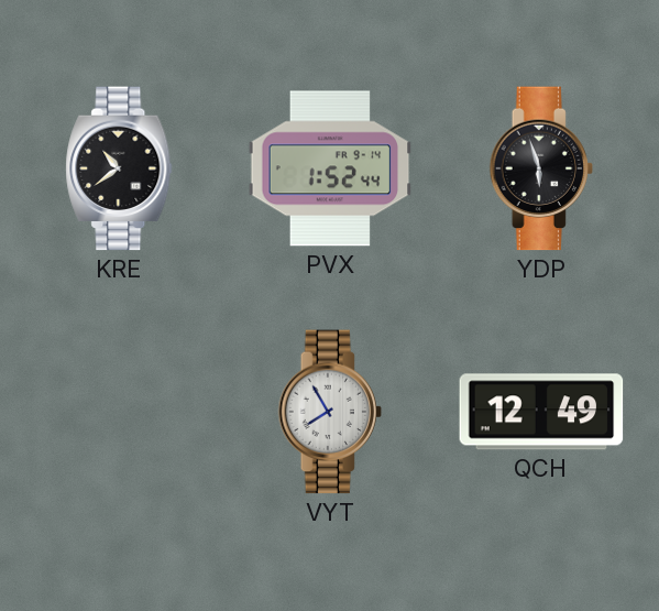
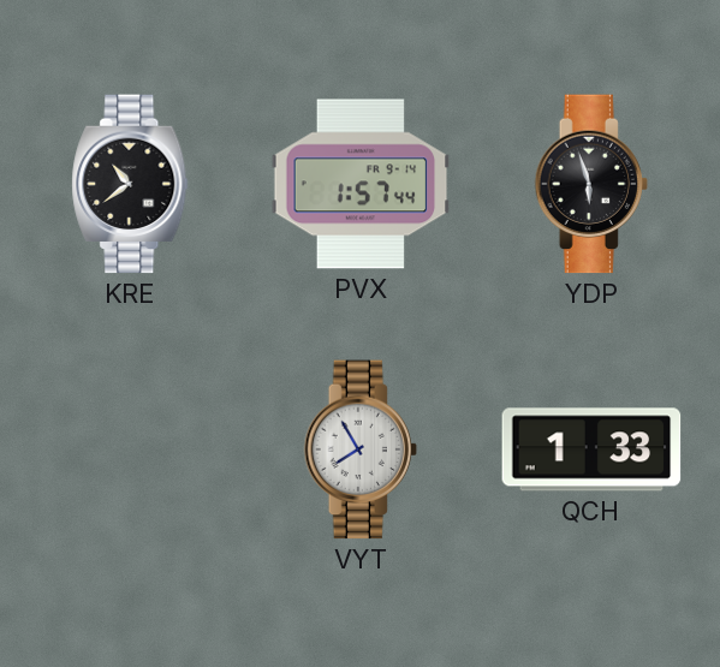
PVX: 1:52 -> 1:57
QCH: 12:49 -> 1:33
